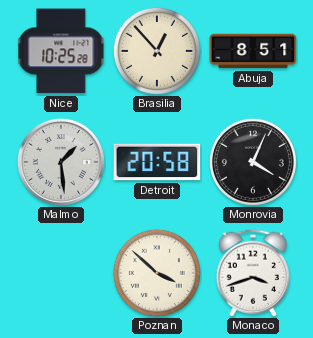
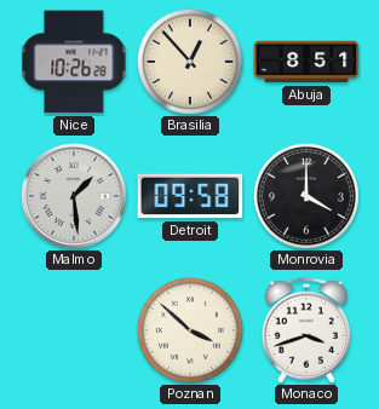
Nice: 10:25 -> 10:26
Detroit: 20:58 -> 09:58
Monrovia: 4:04 -> 4:00
